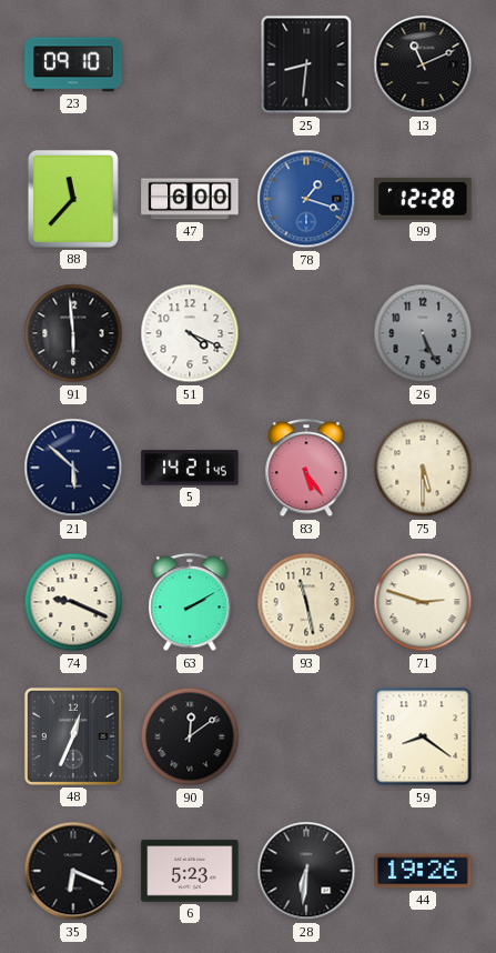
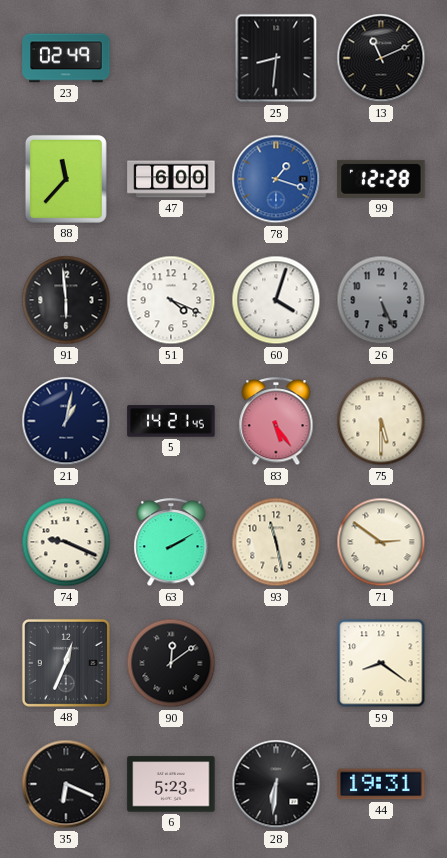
23: 09:10 -> 02:49
60: none -> 4:03
21: 5:52 -> 1:02
71: 2:48 -> 2:51
44: 19:26 -> 19:31
